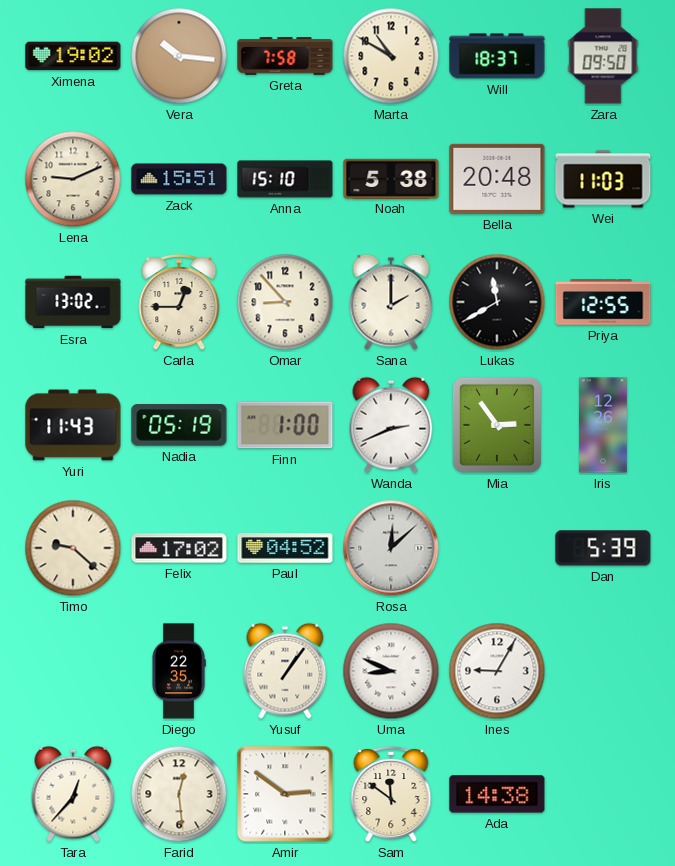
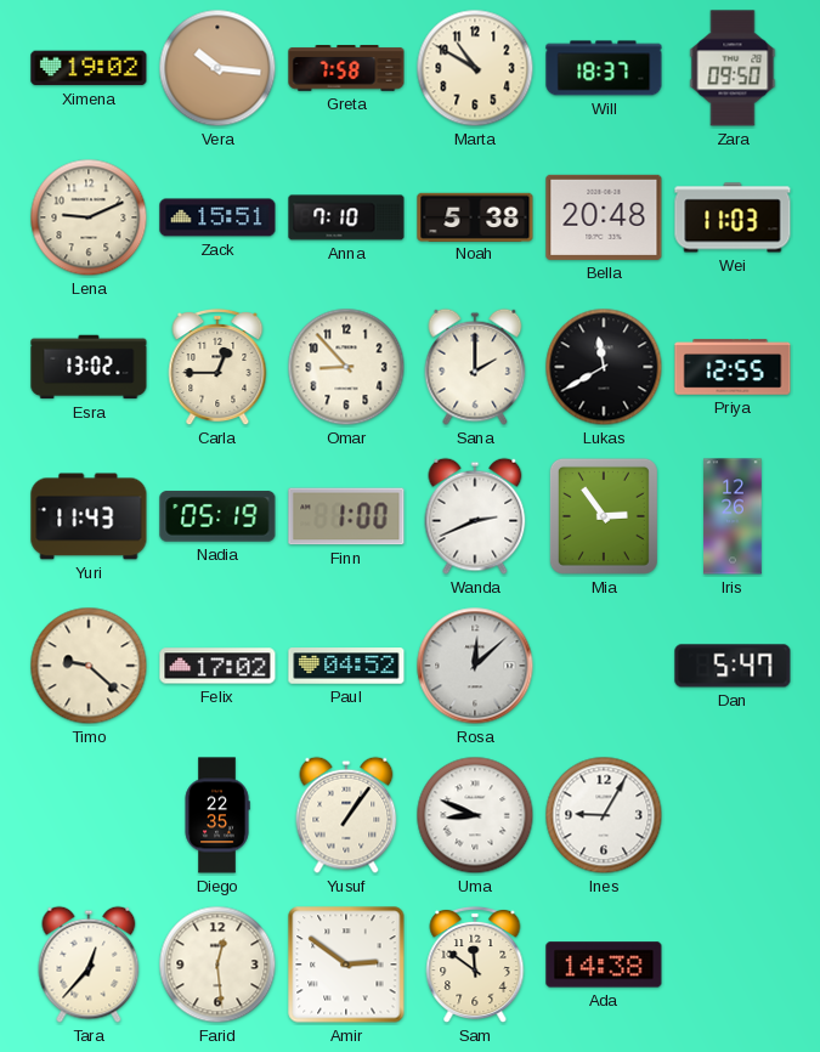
Anna: 15:10 -> 7:10
Dan: 5:39 -> 5:47
